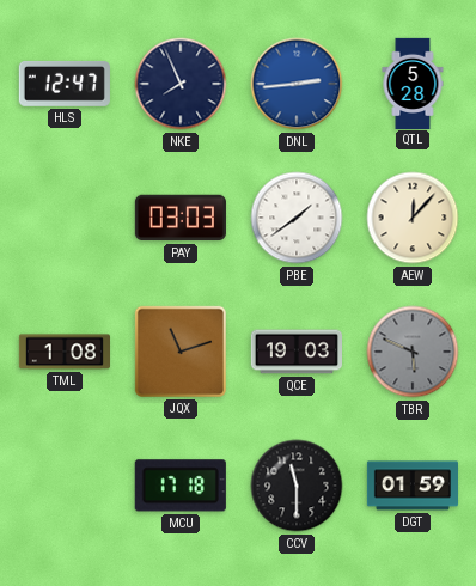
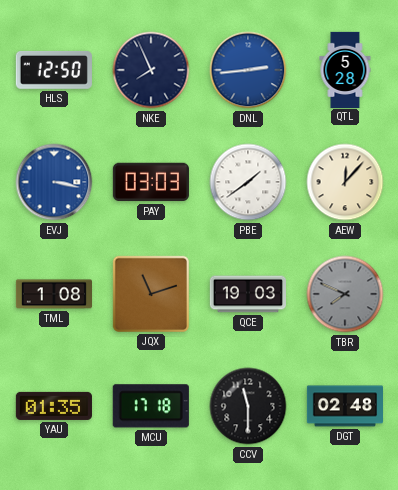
HLS: 12:47 -> 12:50
EVJ: none -> 3:17
TBR: 5:49 -> 7:49
YAU: none -> 01:35
DGT: 01:59 -> 02:48
